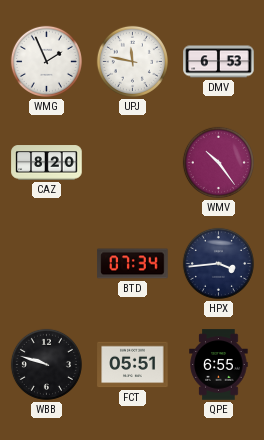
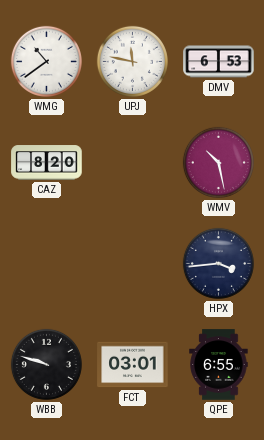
WMG: 1:56 -> 10:39
WMV: 10:24 -> 10:28
BTD: 07:34 -> none
FCT: 05:51 -> 03:01
